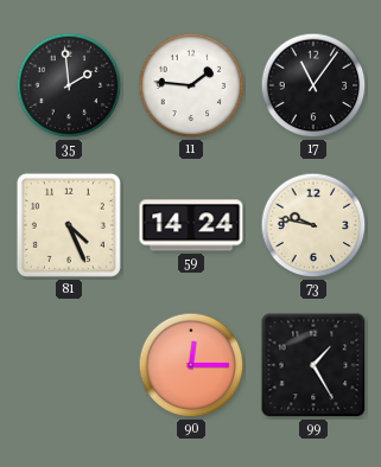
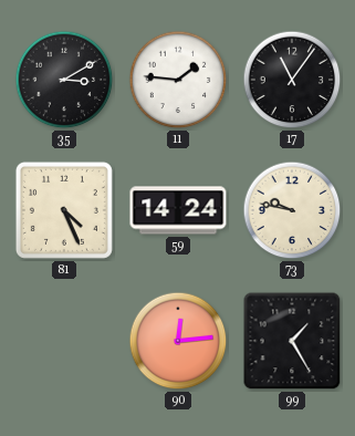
35: 1:59 -> 3:10
90: 12:15 -> 12:14
